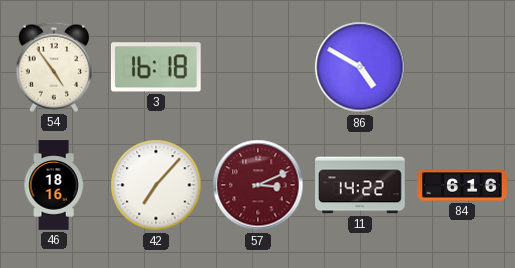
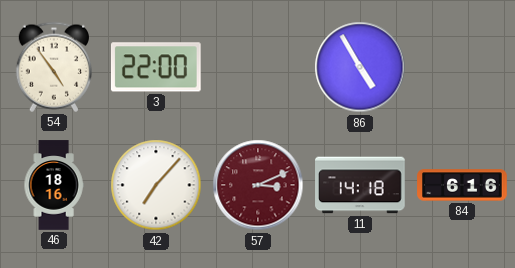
3: 16:18 -> 22:00
86: 4:50 -> 4:55
11: 14:22 -> 14:18
